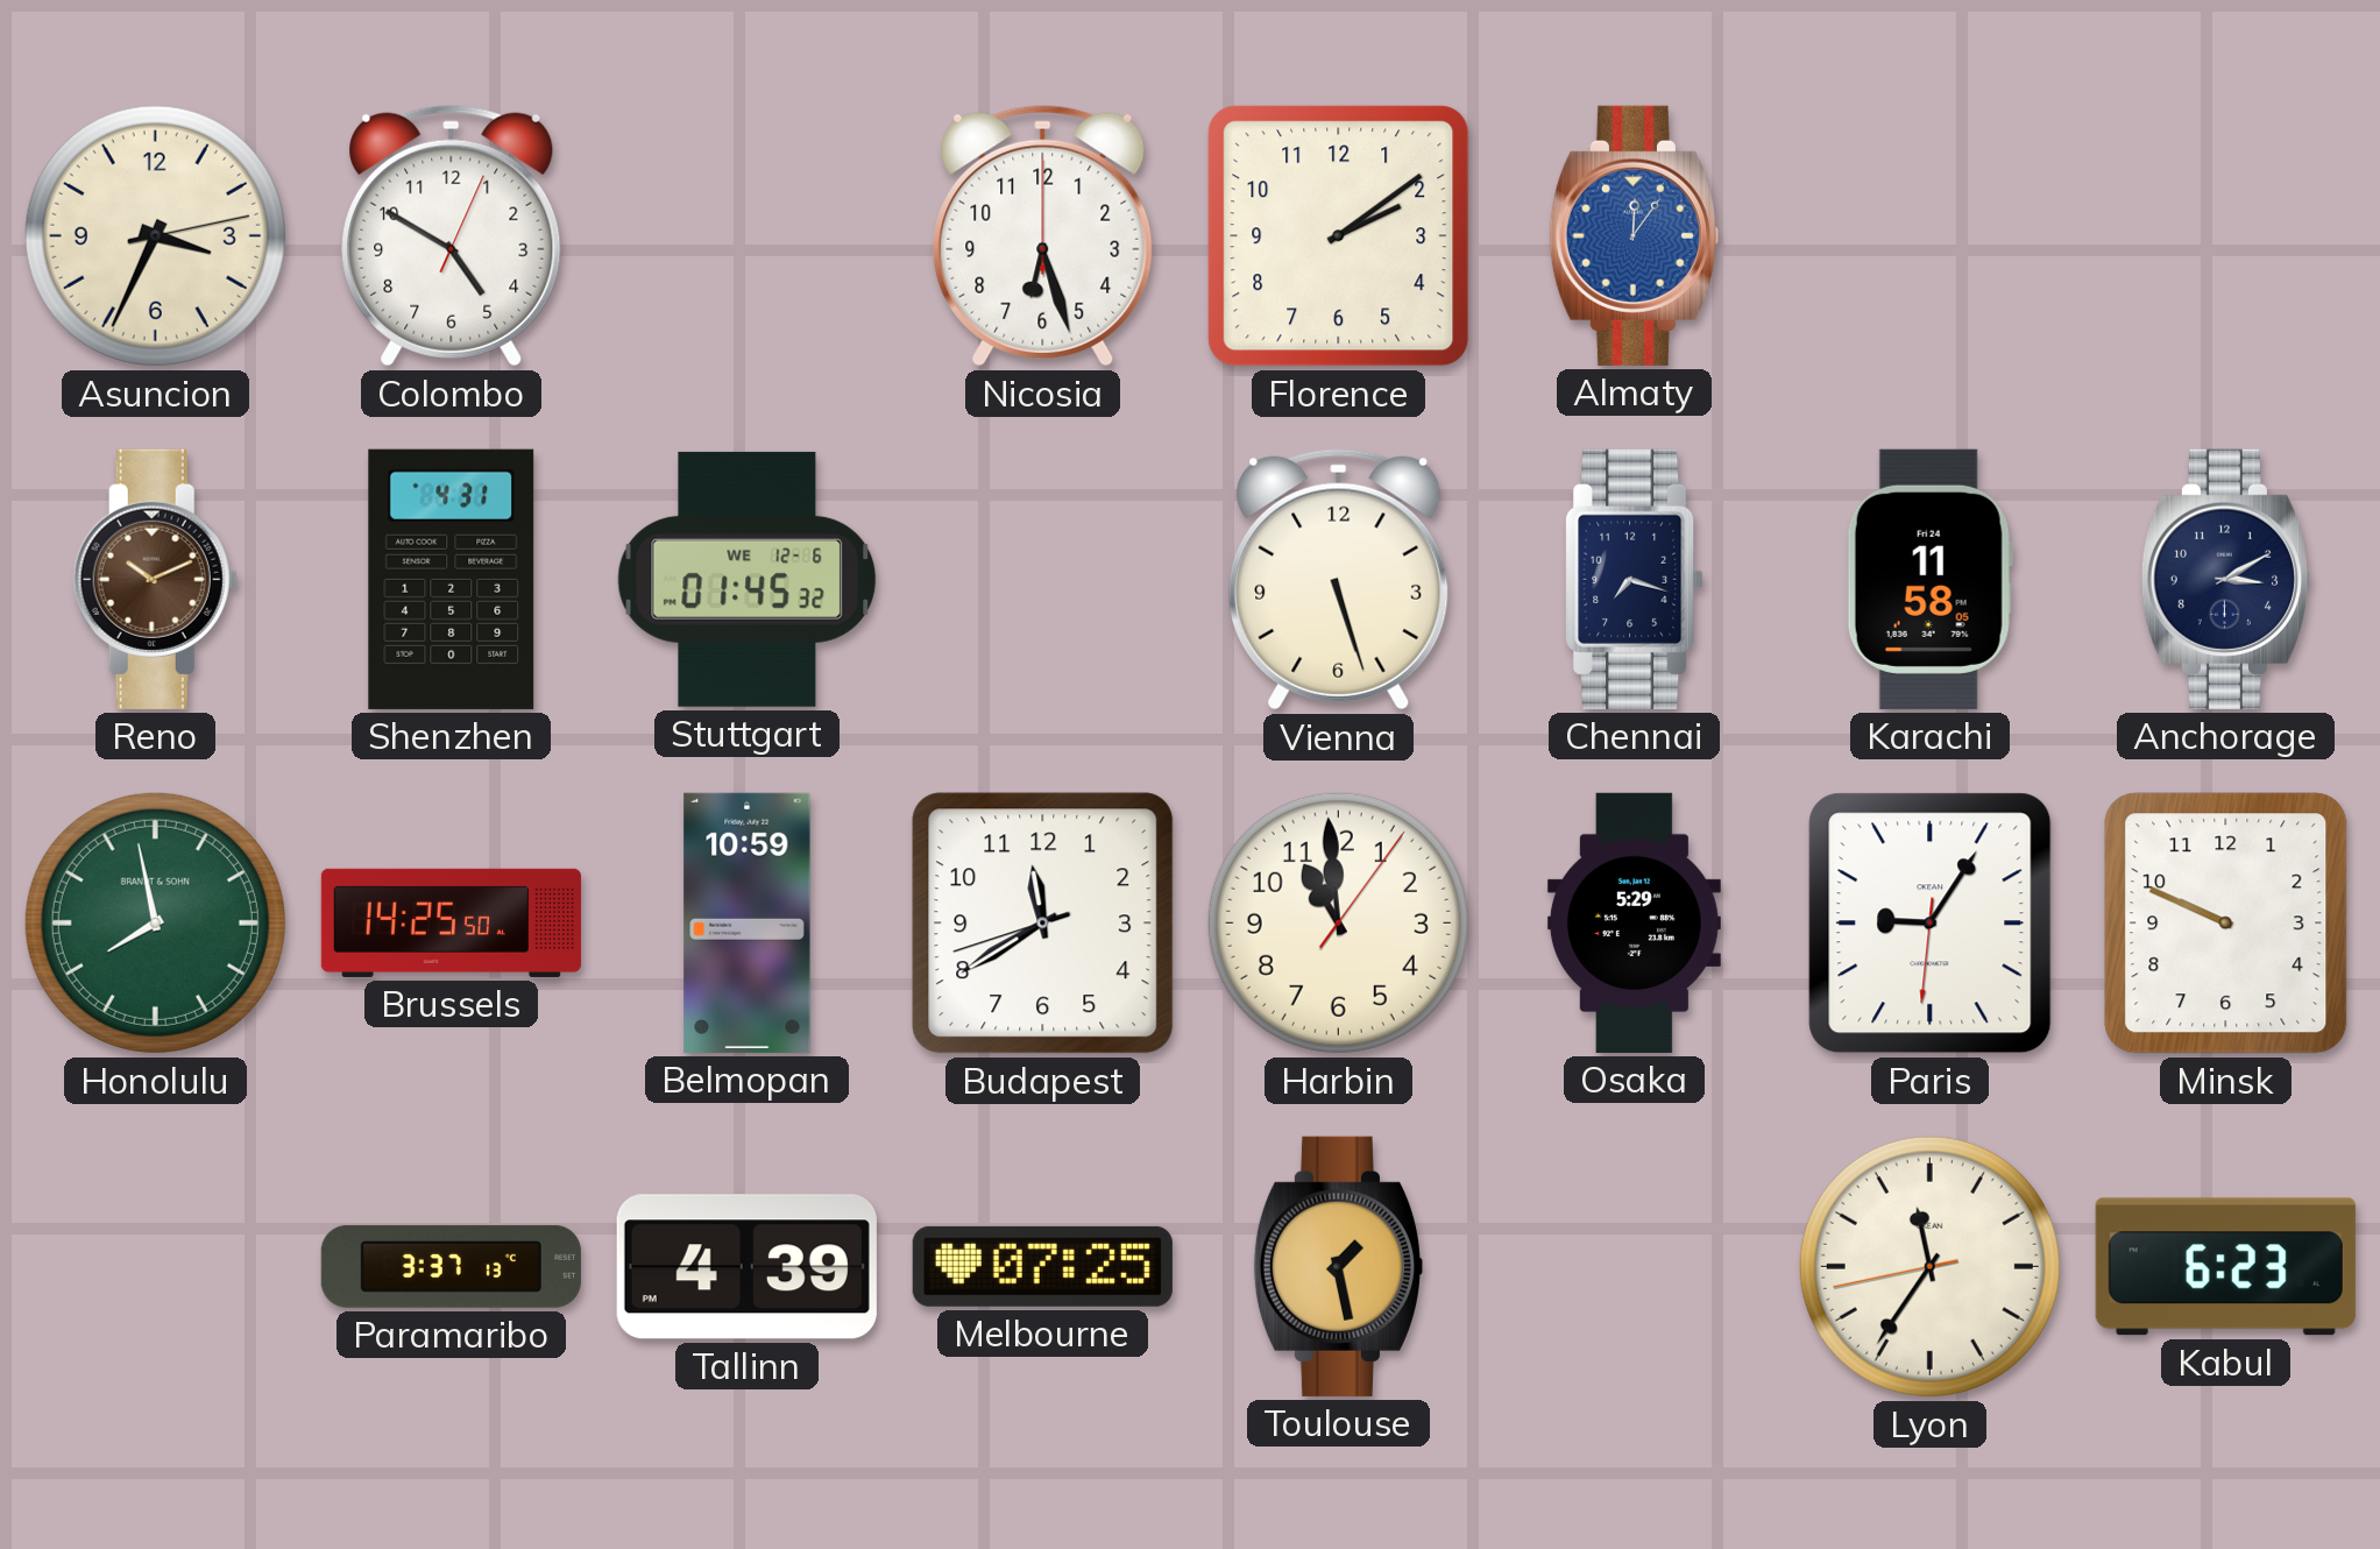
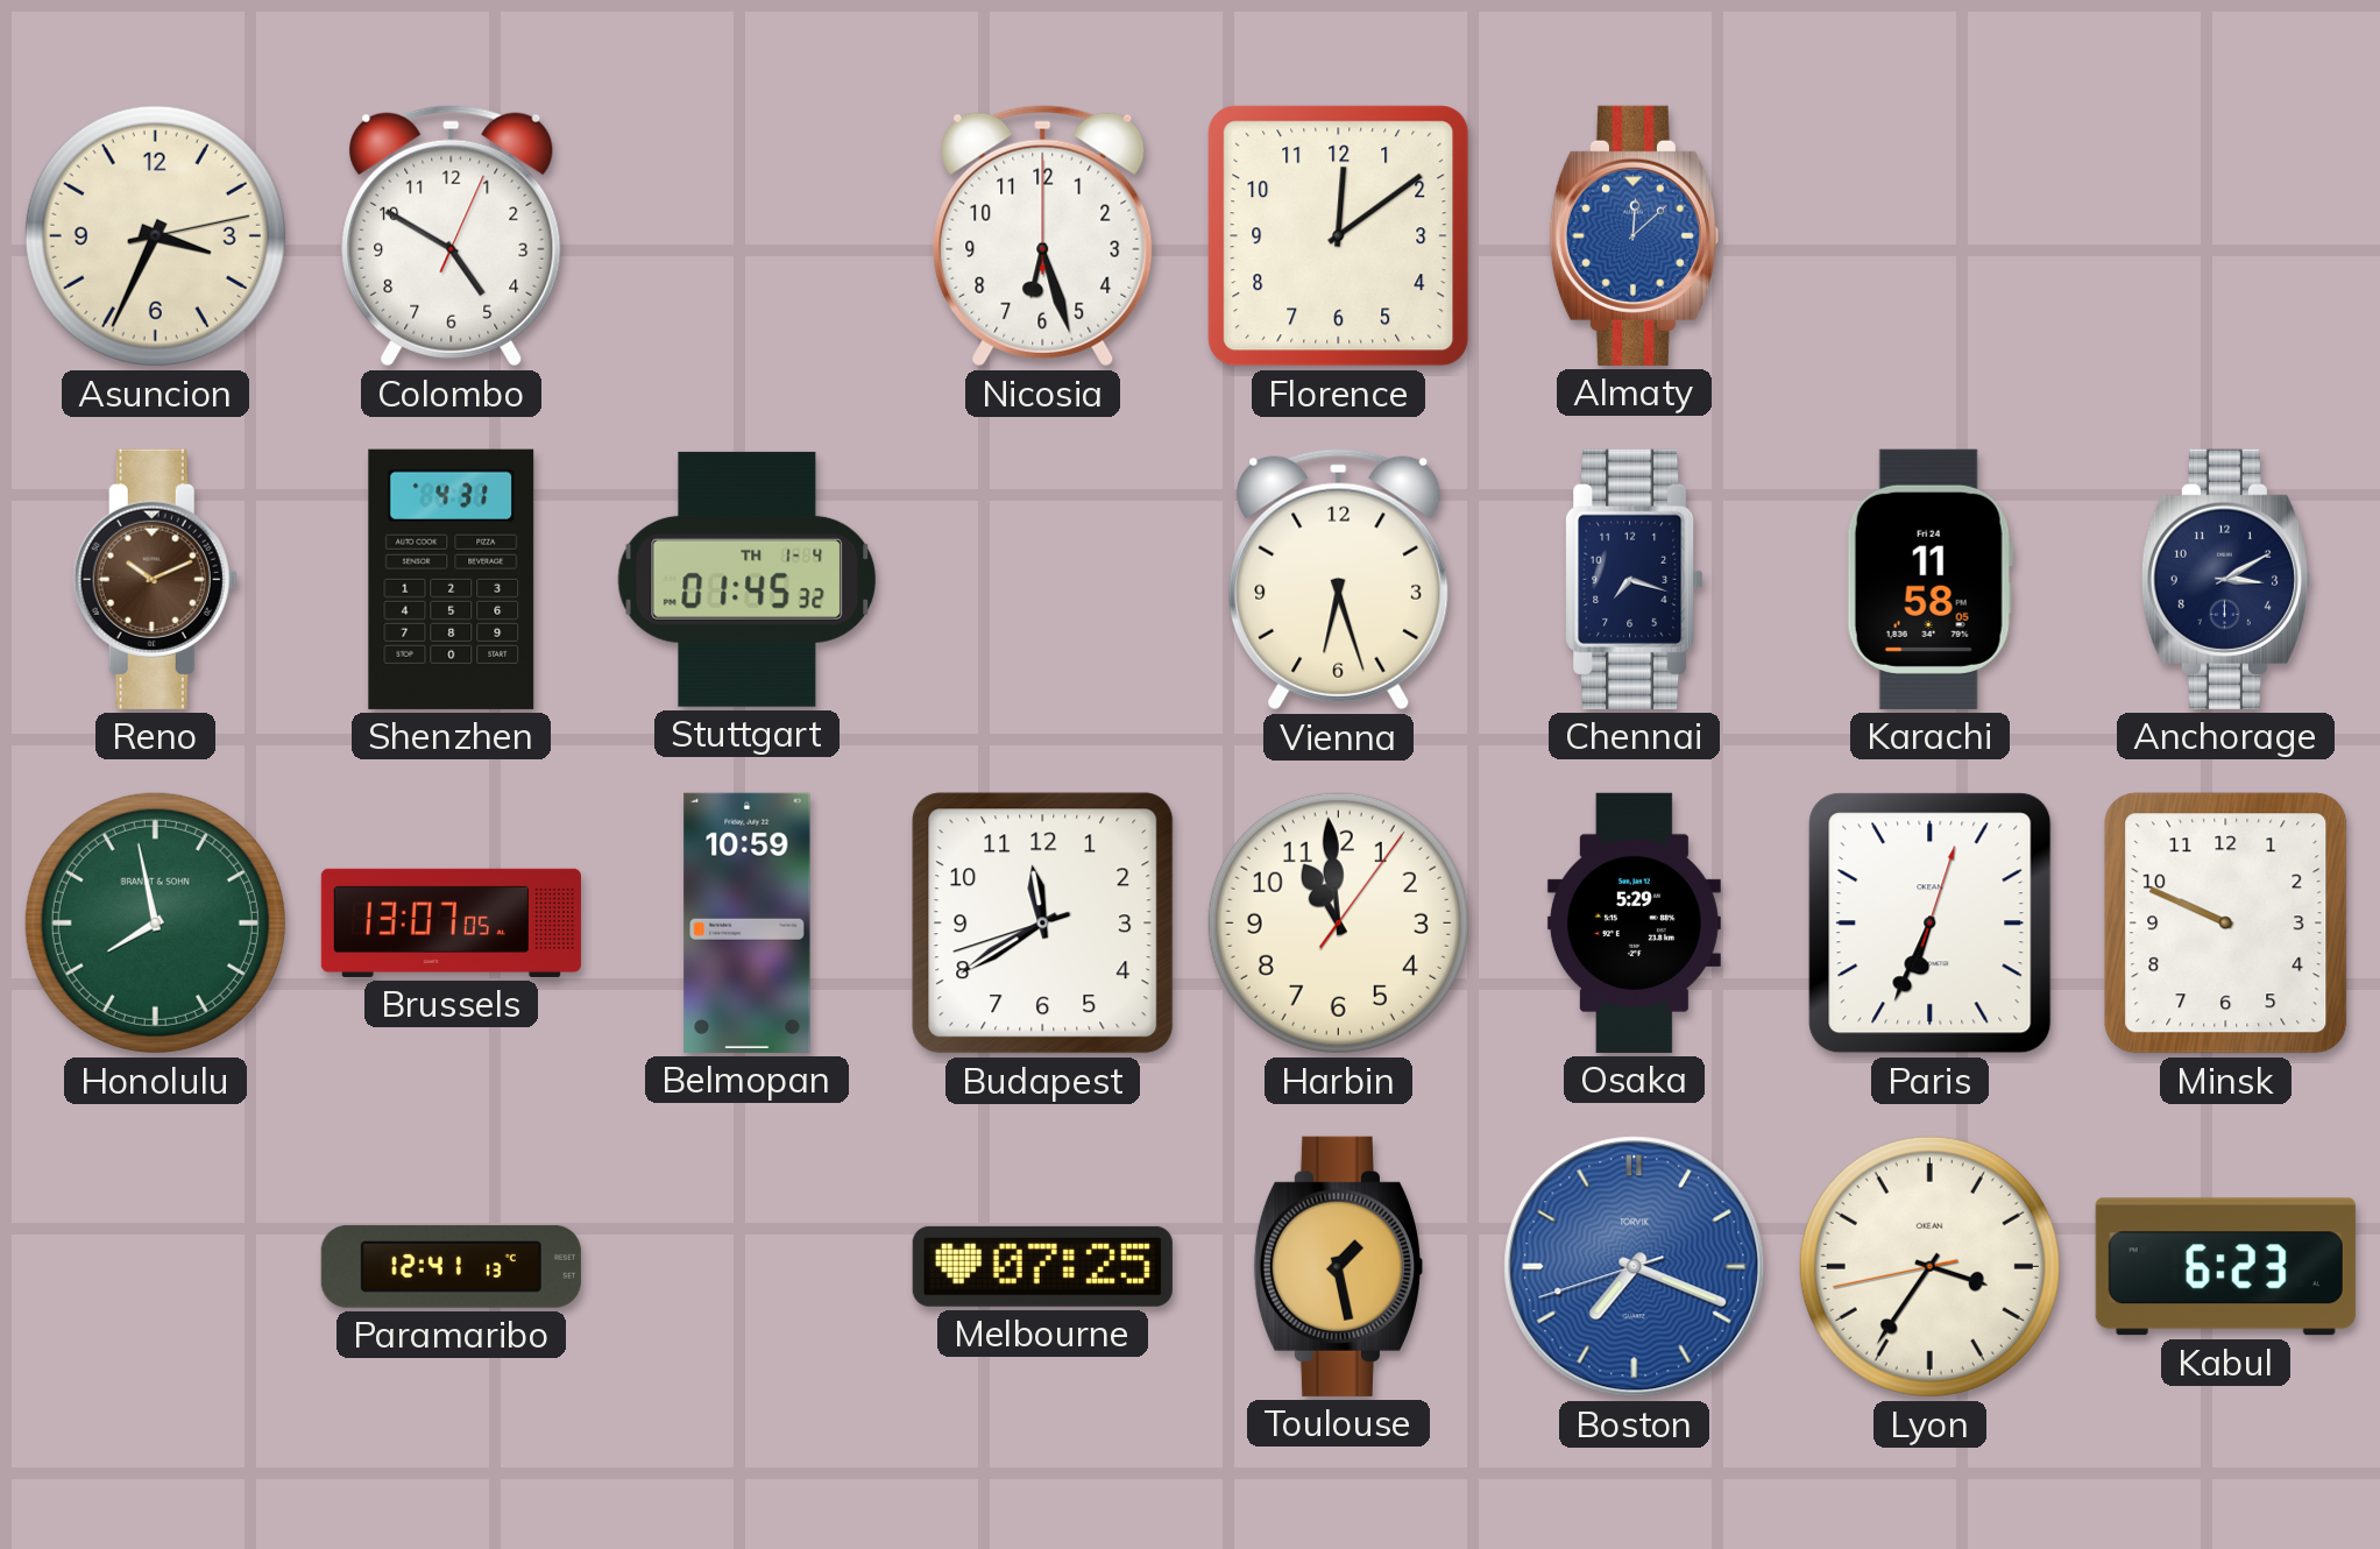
Florence: 2:09 -> 12:09
Almaty: 12:06 -> 12:08
Stuttgart date: WE 12-6 -> TH 1-4
Vienna: 5:27 -> 6:27
Brussels: 14:25 -> 13:07
Paris: 9:05 -> 6:34
Paramaribo: 3:37 -> 12:41
Tallinn: 4:39 -> none
Boston: none -> 7:18
Lyon: 11:35 -> 3:35
